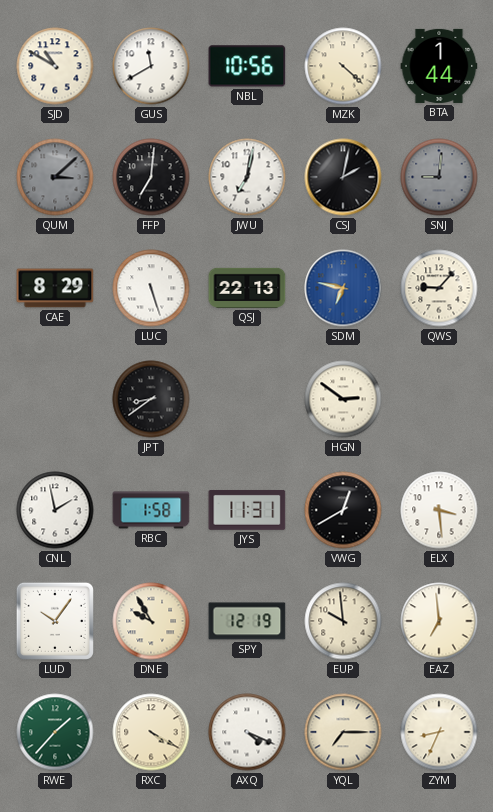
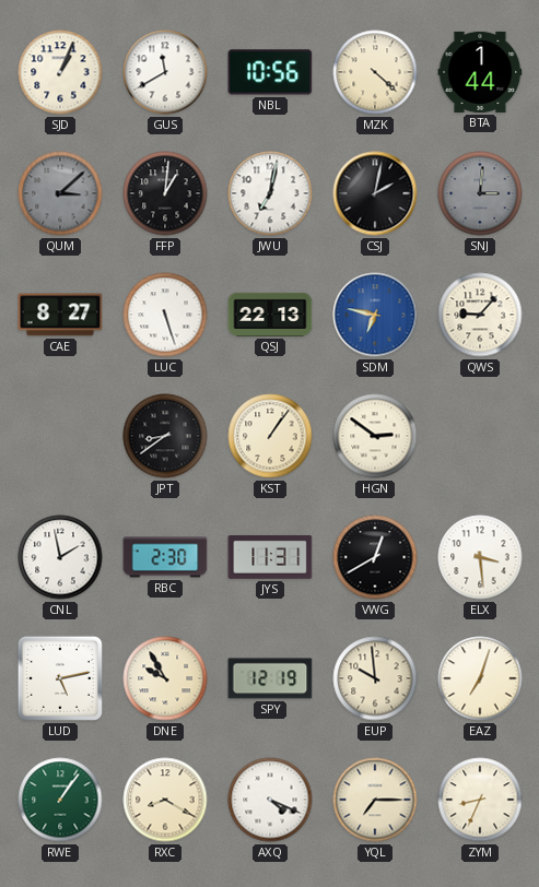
SJD: 10:50 -> 1:04
FFP: 7:01 -> 1:01
SNJ: 9:01 -> 3:01
CAE: 8:29 -> 8:27
KST: none -> 1:06
RBC: 1:58 -> 2:30
LUD: 10:06 -> 5:13
EAZ: 6:59 -> 7:03
RWE: 1:37 -> 1:06
RXC: 4:20 -> 8:20
